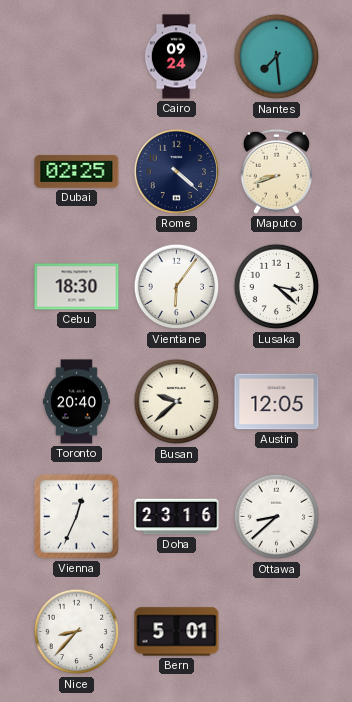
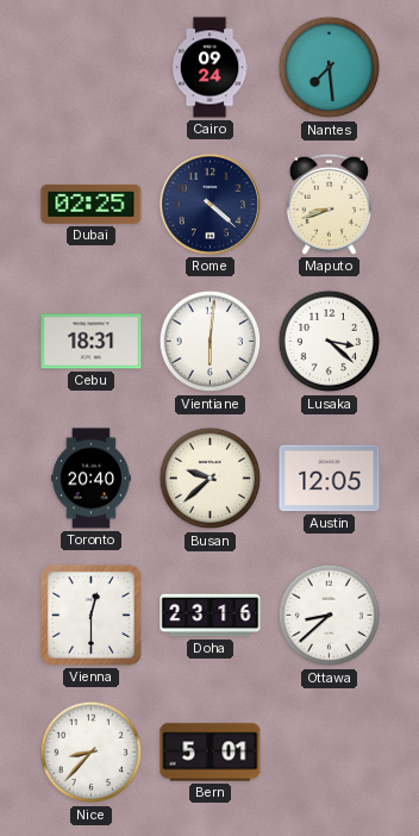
Cebu: 18:30 -> 18:31
Vientiane: 6:06 -> 6:01
Vienna: 12:34 -> 12:30
